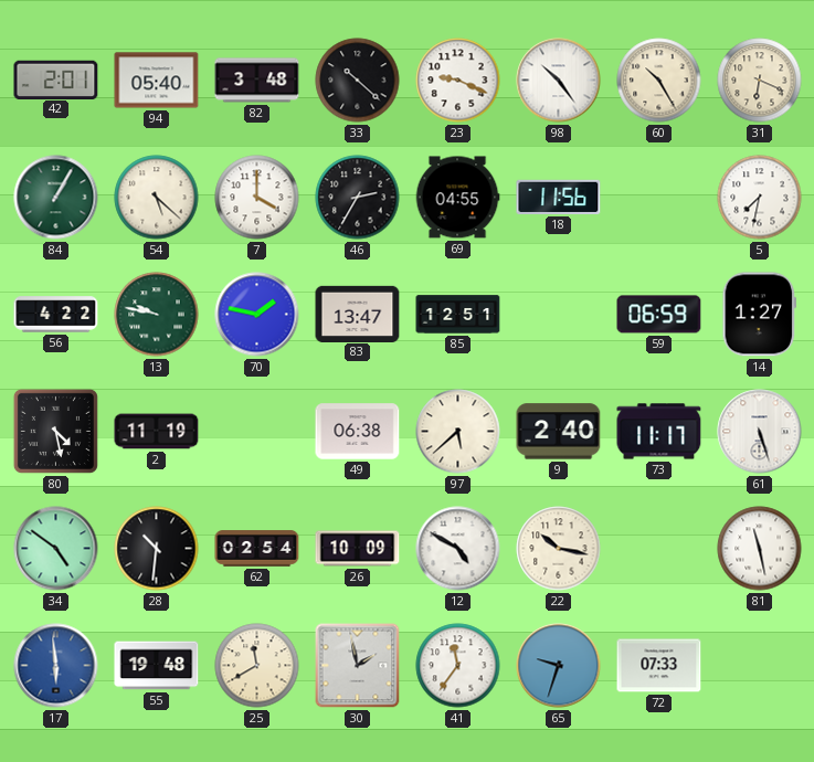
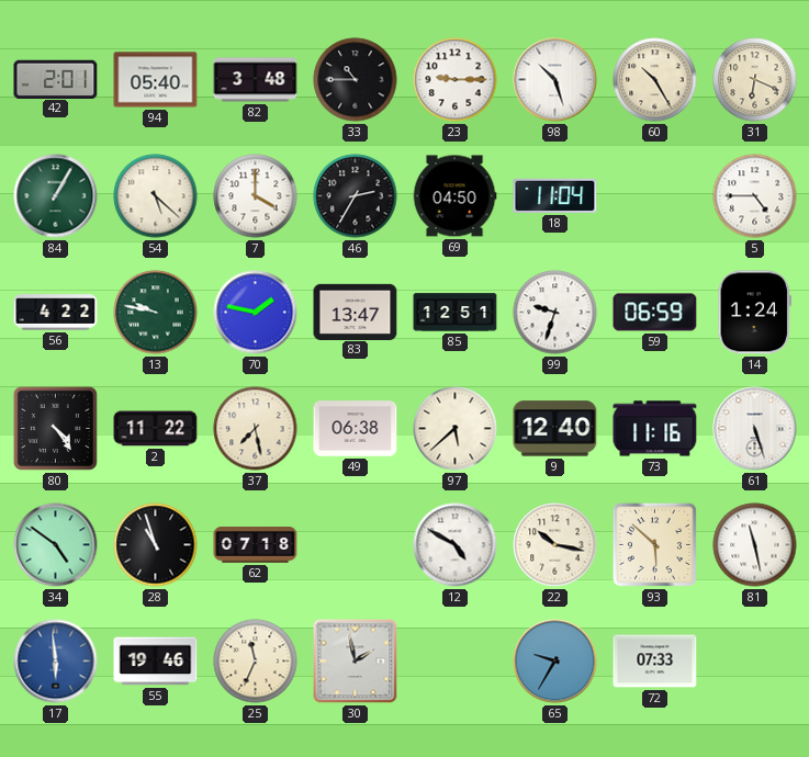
33: 10:22 -> 10:45
23: 9:19 -> 9:15
98: 10:24 -> 10:27
69: 04:55 -> 04:50
18: 11:56 -> 11:04
5: 7:32 -> 4:45
99: none -> 9:33
14: 1:27 -> 1:24
80: 4:28 -> 4:24
2: 11:19 -> 11:22
37: none -> 7:28
9: 2:40 -> 12:40
73: 11:17 -> 11:16
28: 10:31 -> 10:57
62: 02:54 -> 07:18
26: 10:09 -> none
93: none -> 5:52
55: 19:48 -> 19:46
25: 11:40 -> 11:34
41: 11:36 -> none
65: 9:33 -> 9:35
